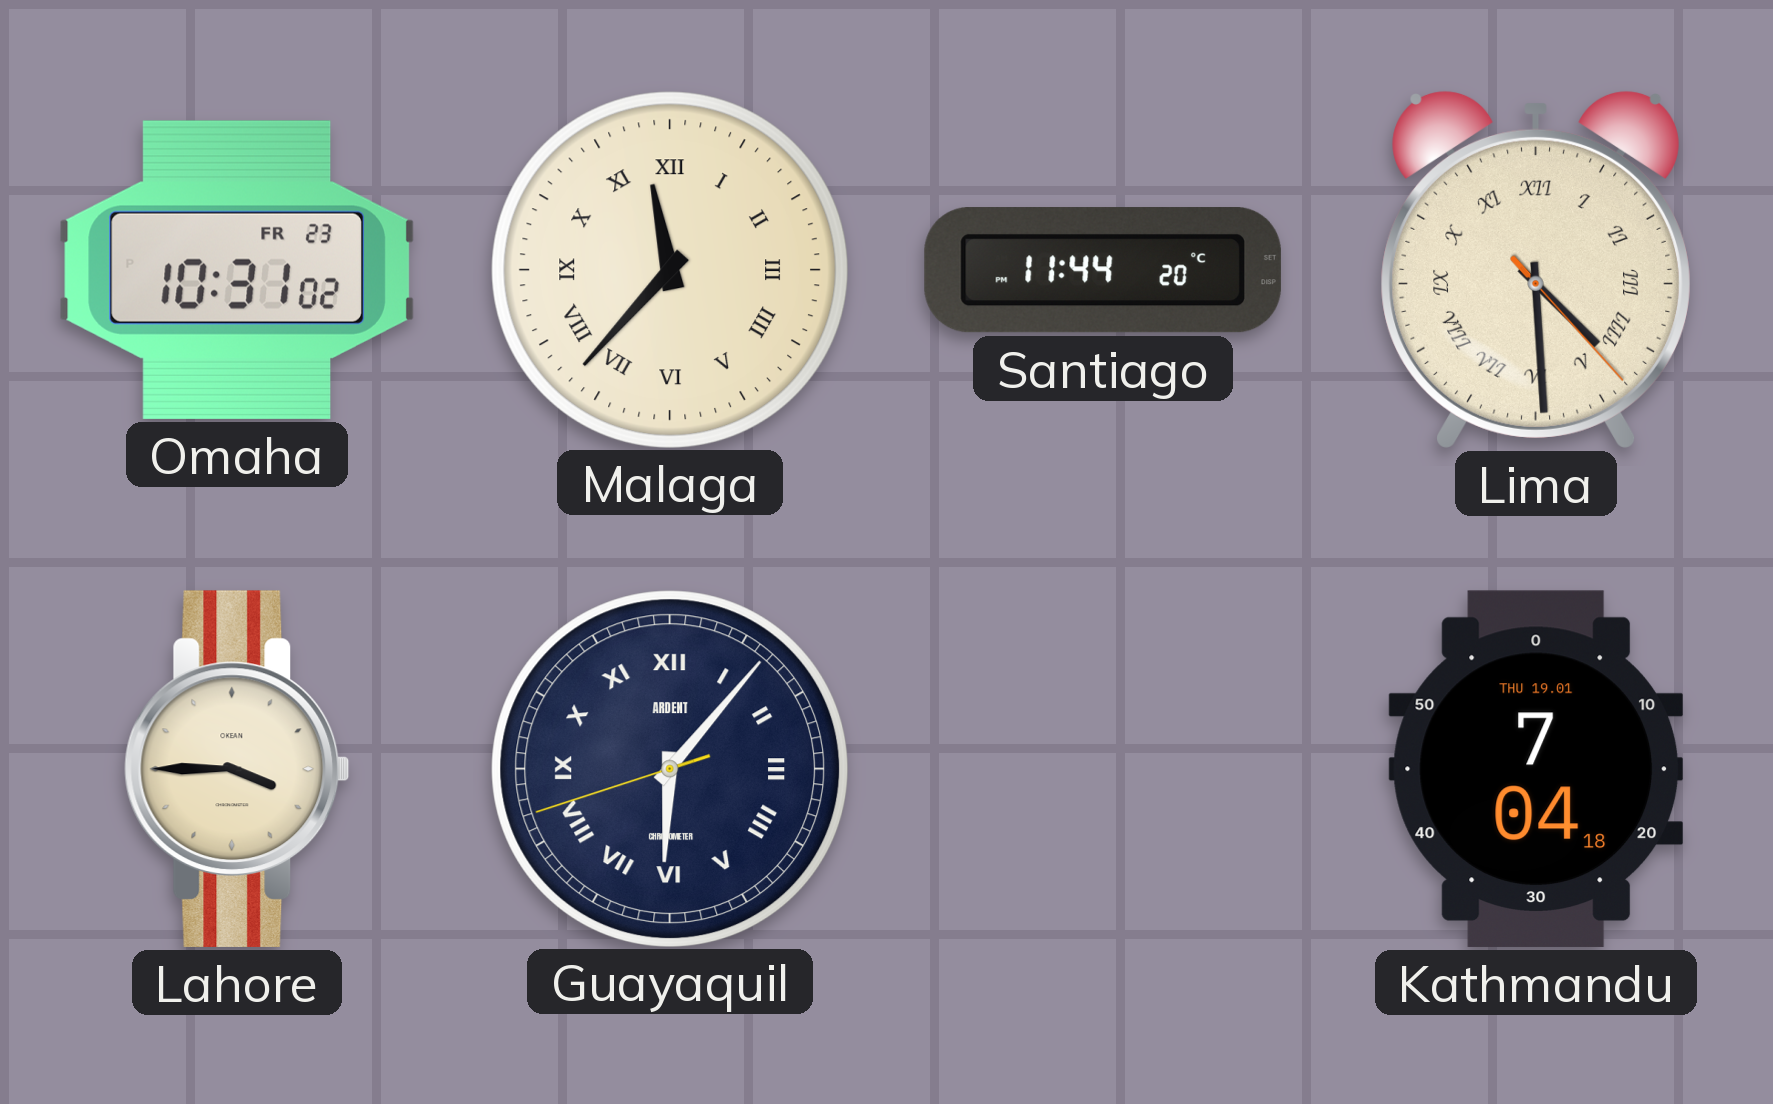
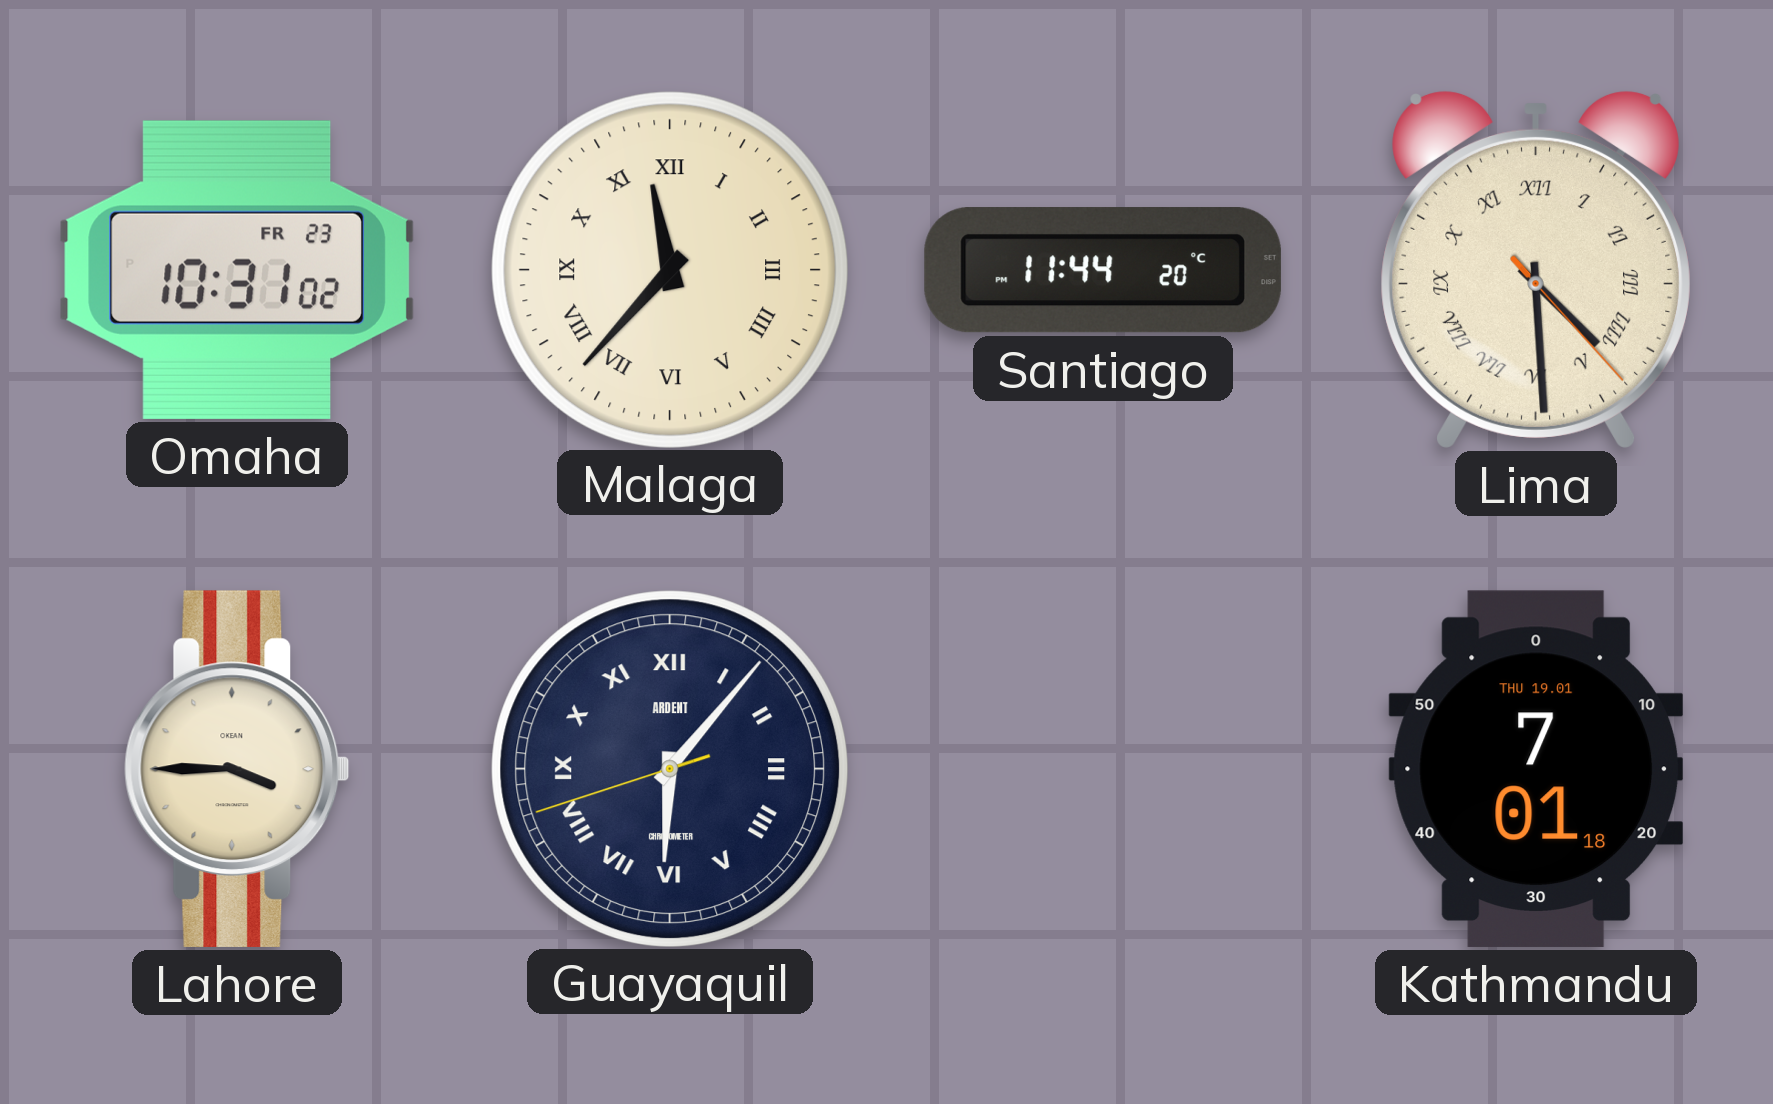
Kathmandu: 7:04 -> 7:01
